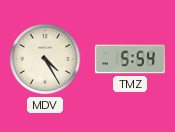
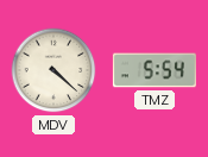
MDV: 4:25 -> 4:22
